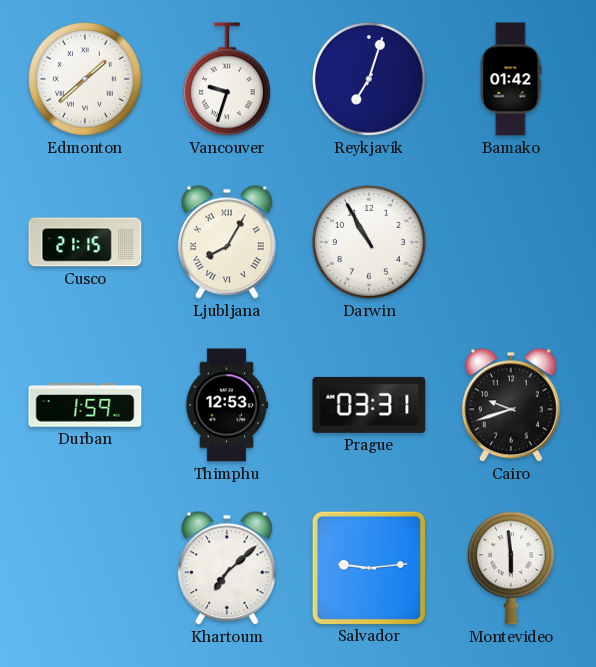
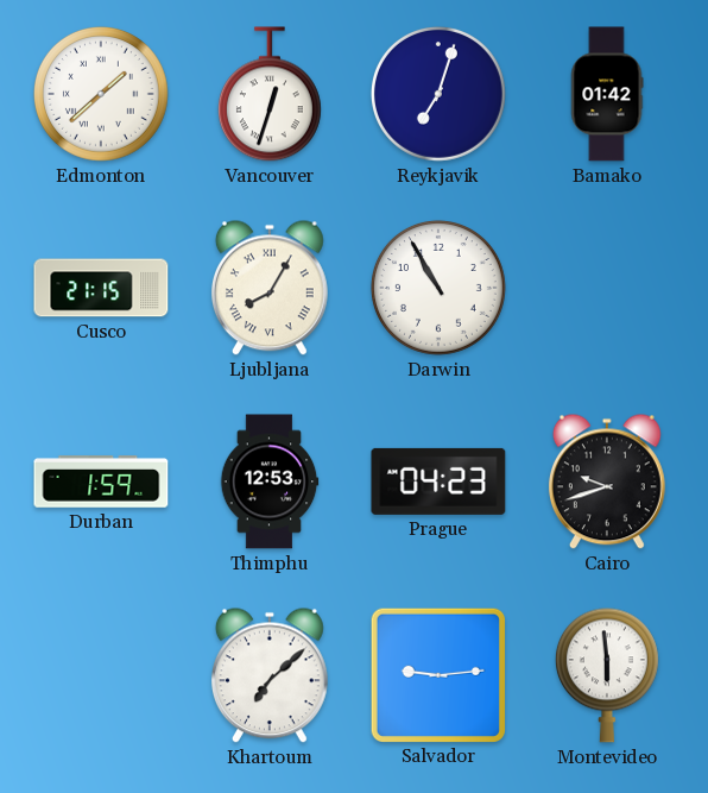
Vancouver: 9:33 -> 12:33
Prague: 03:31 -> 04:23
